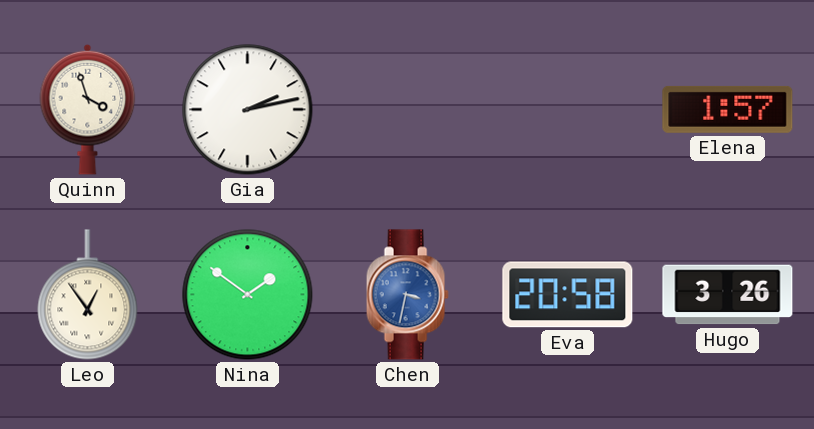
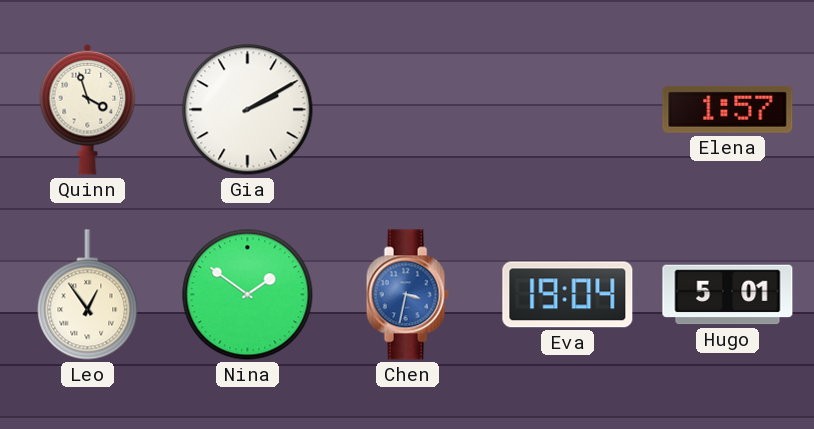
Gia: 2:13 -> 2:10
Eva: 20:58 -> 19:04
Hugo: 3:26 -> 5:01
